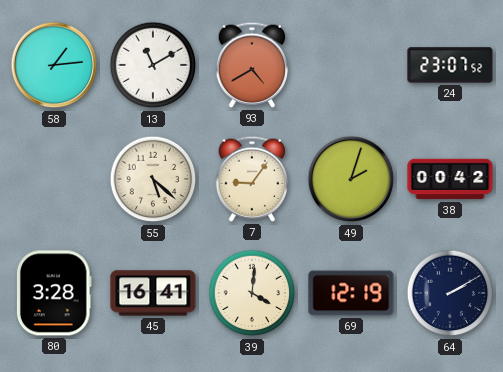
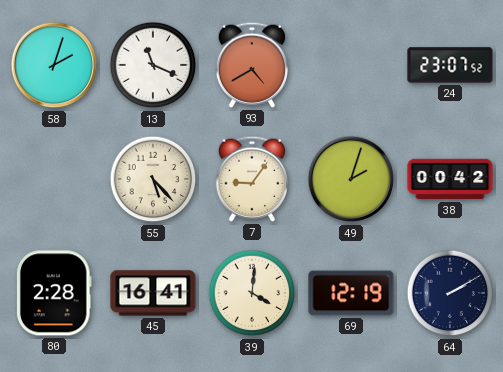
58: 1:14 -> 2:03
13: 11:10 -> 11:19
55: 5:22 -> 5:23
80: 3:28 -> 2:28
